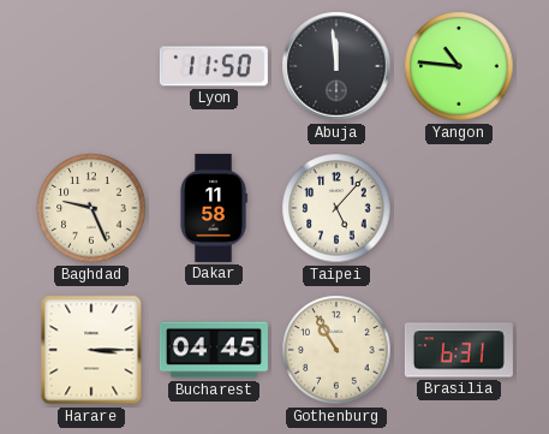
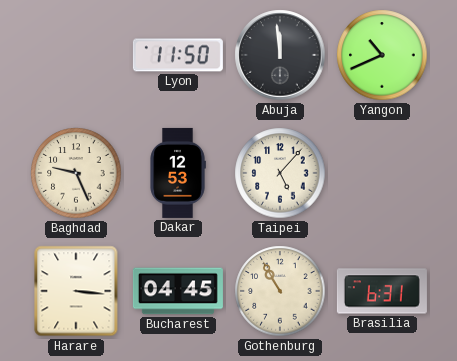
Yangon: 10:46 -> 10:41
Dakar: 11:58 -> 12:53
Harare: 3:15 -> 3:16
